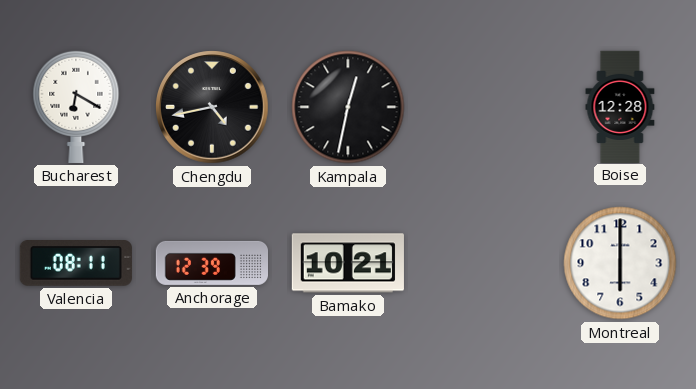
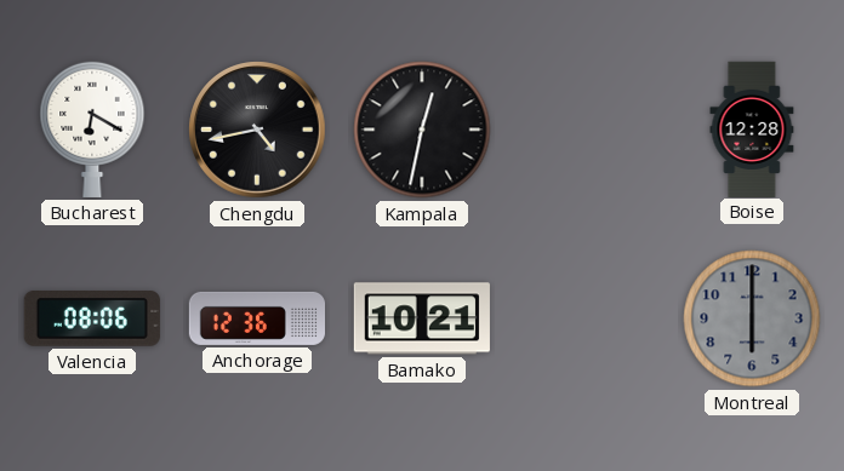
Valencia: 08:11 -> 08:06
Anchorage: 12:39 -> 12:36
Montreal dial: white -> grey
